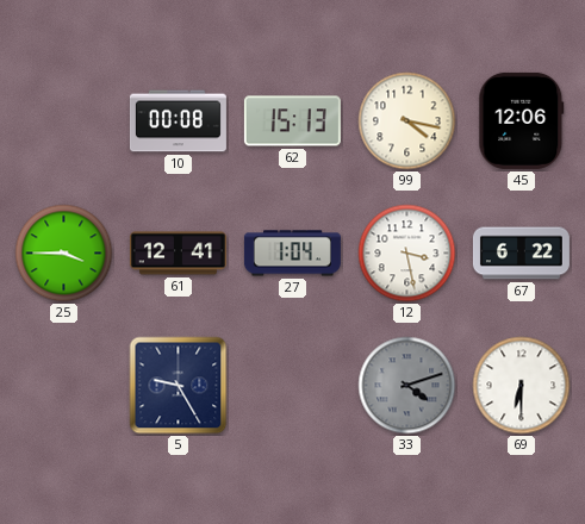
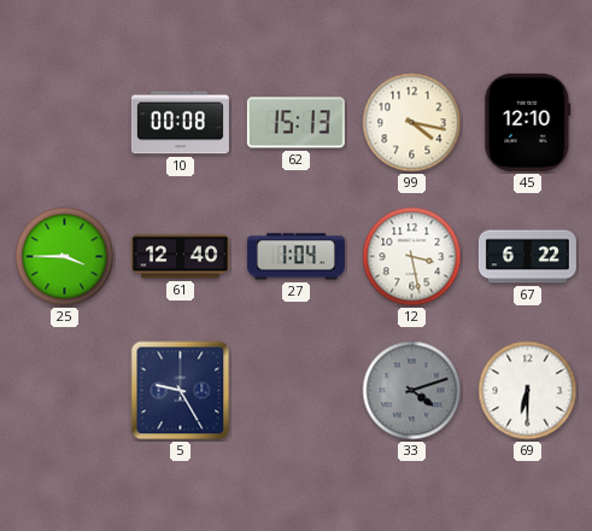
45: 12:06 -> 12:10
61: 12:41 -> 12:40
